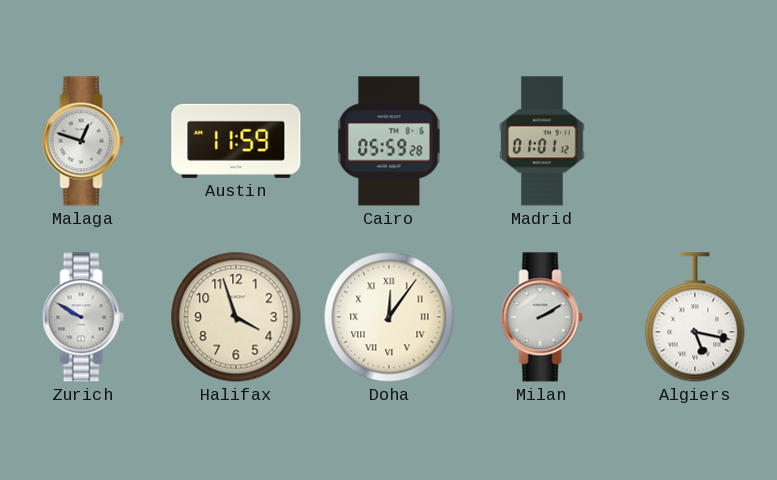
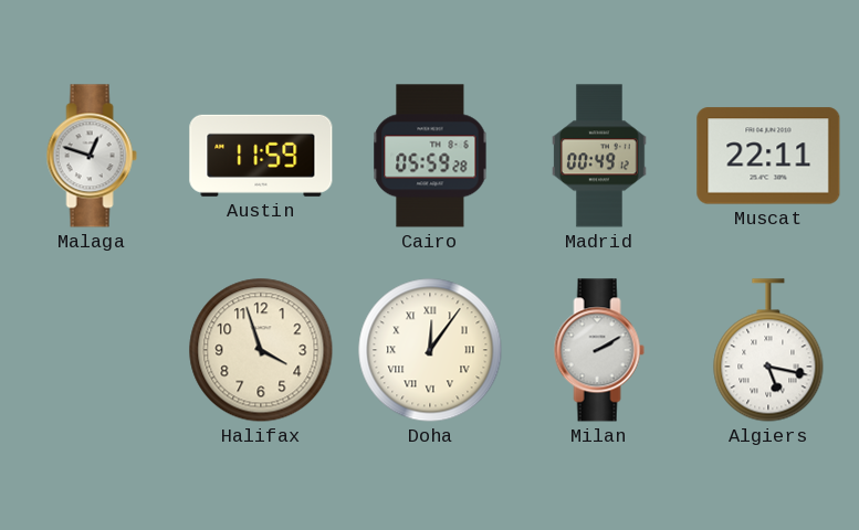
Madrid: 01:01 -> 00:49
Muscat: none -> 22:11
Zurich: 9:50 -> none
